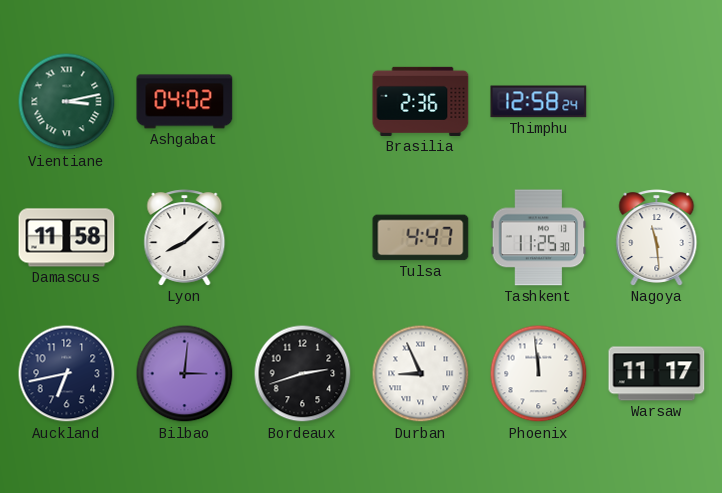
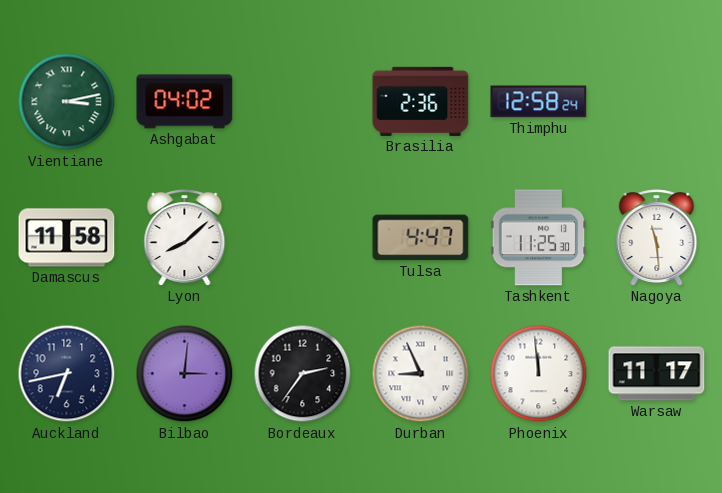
Bordeaux: 2:42 -> 2:36
